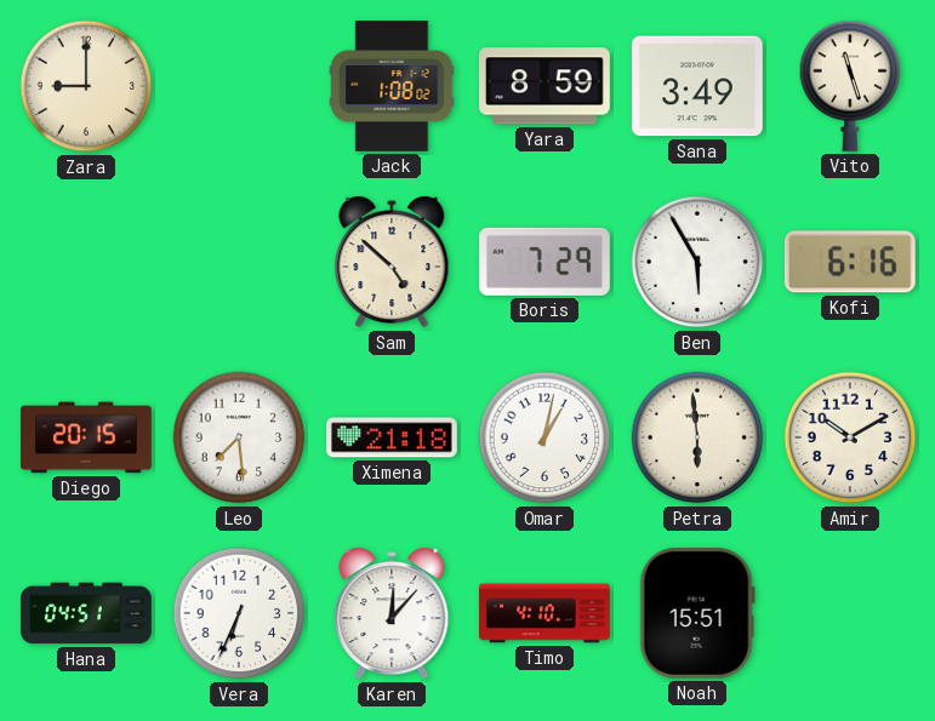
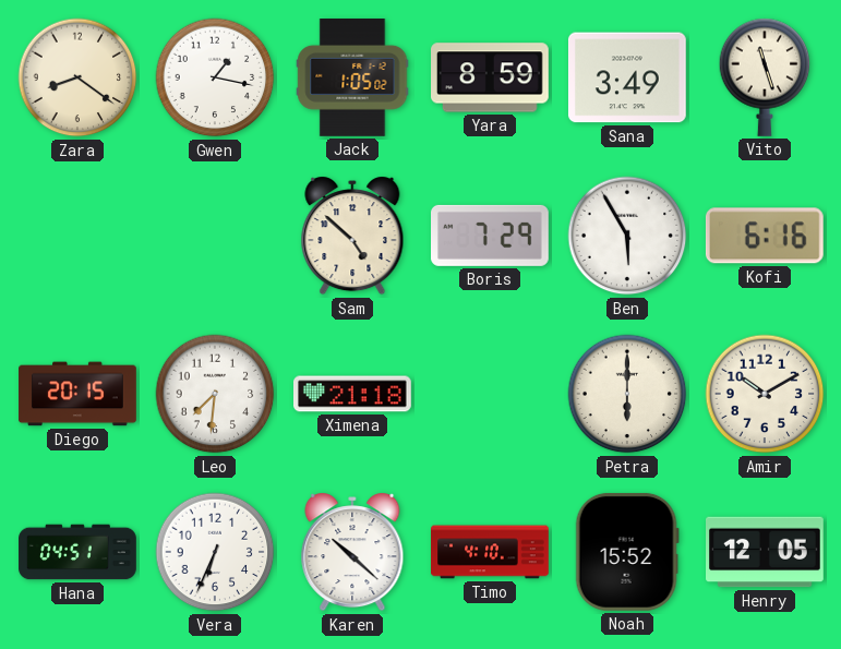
Zara: 9:00 -> 8:21
Gwen: none -> 1:17
Jack: 1:08 -> 1:05
Leo: 7:29 -> 7:31
Omar: 1:02 -> none
Petra: 5:59 -> 6:00
Karen: 12:07 -> 10:22
Noah: 15:51 -> 15:52
Henry: none -> 12:05
